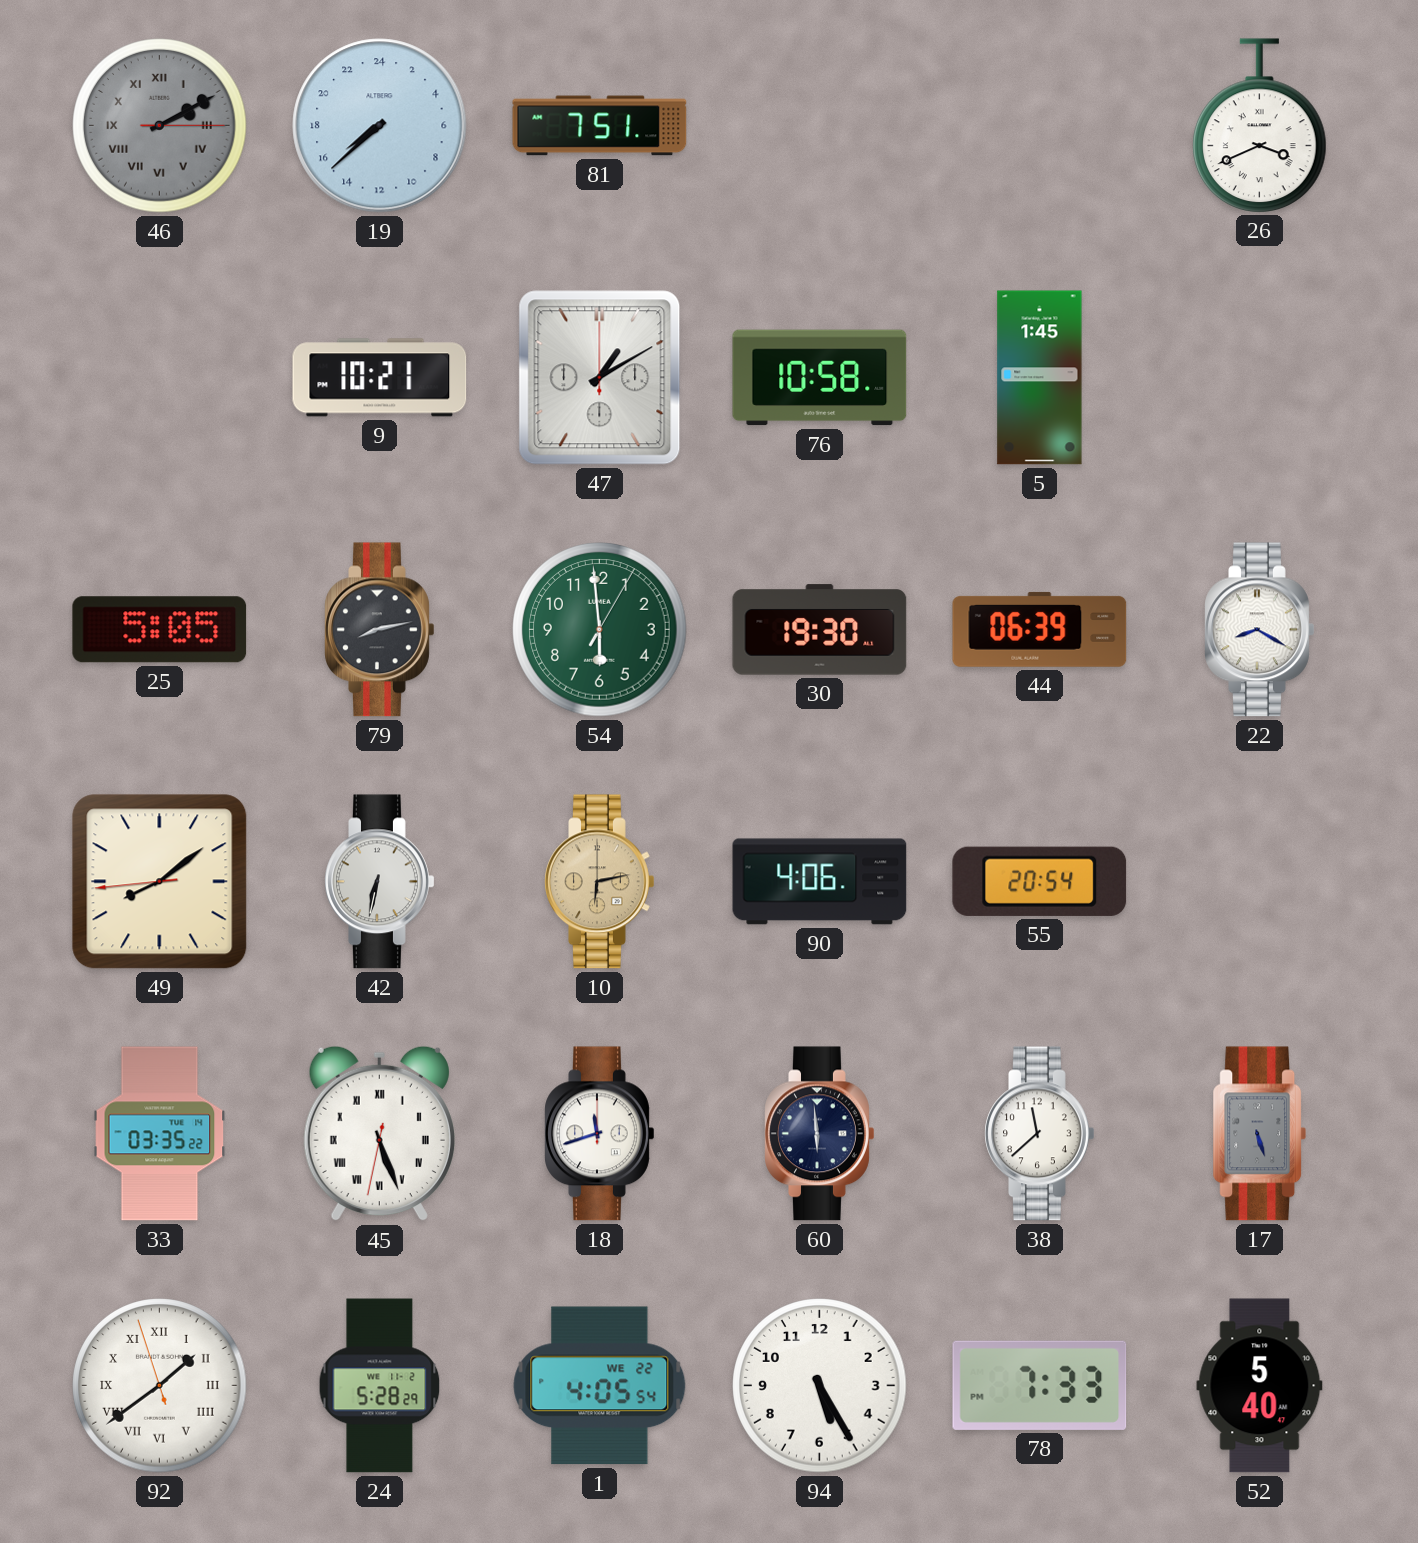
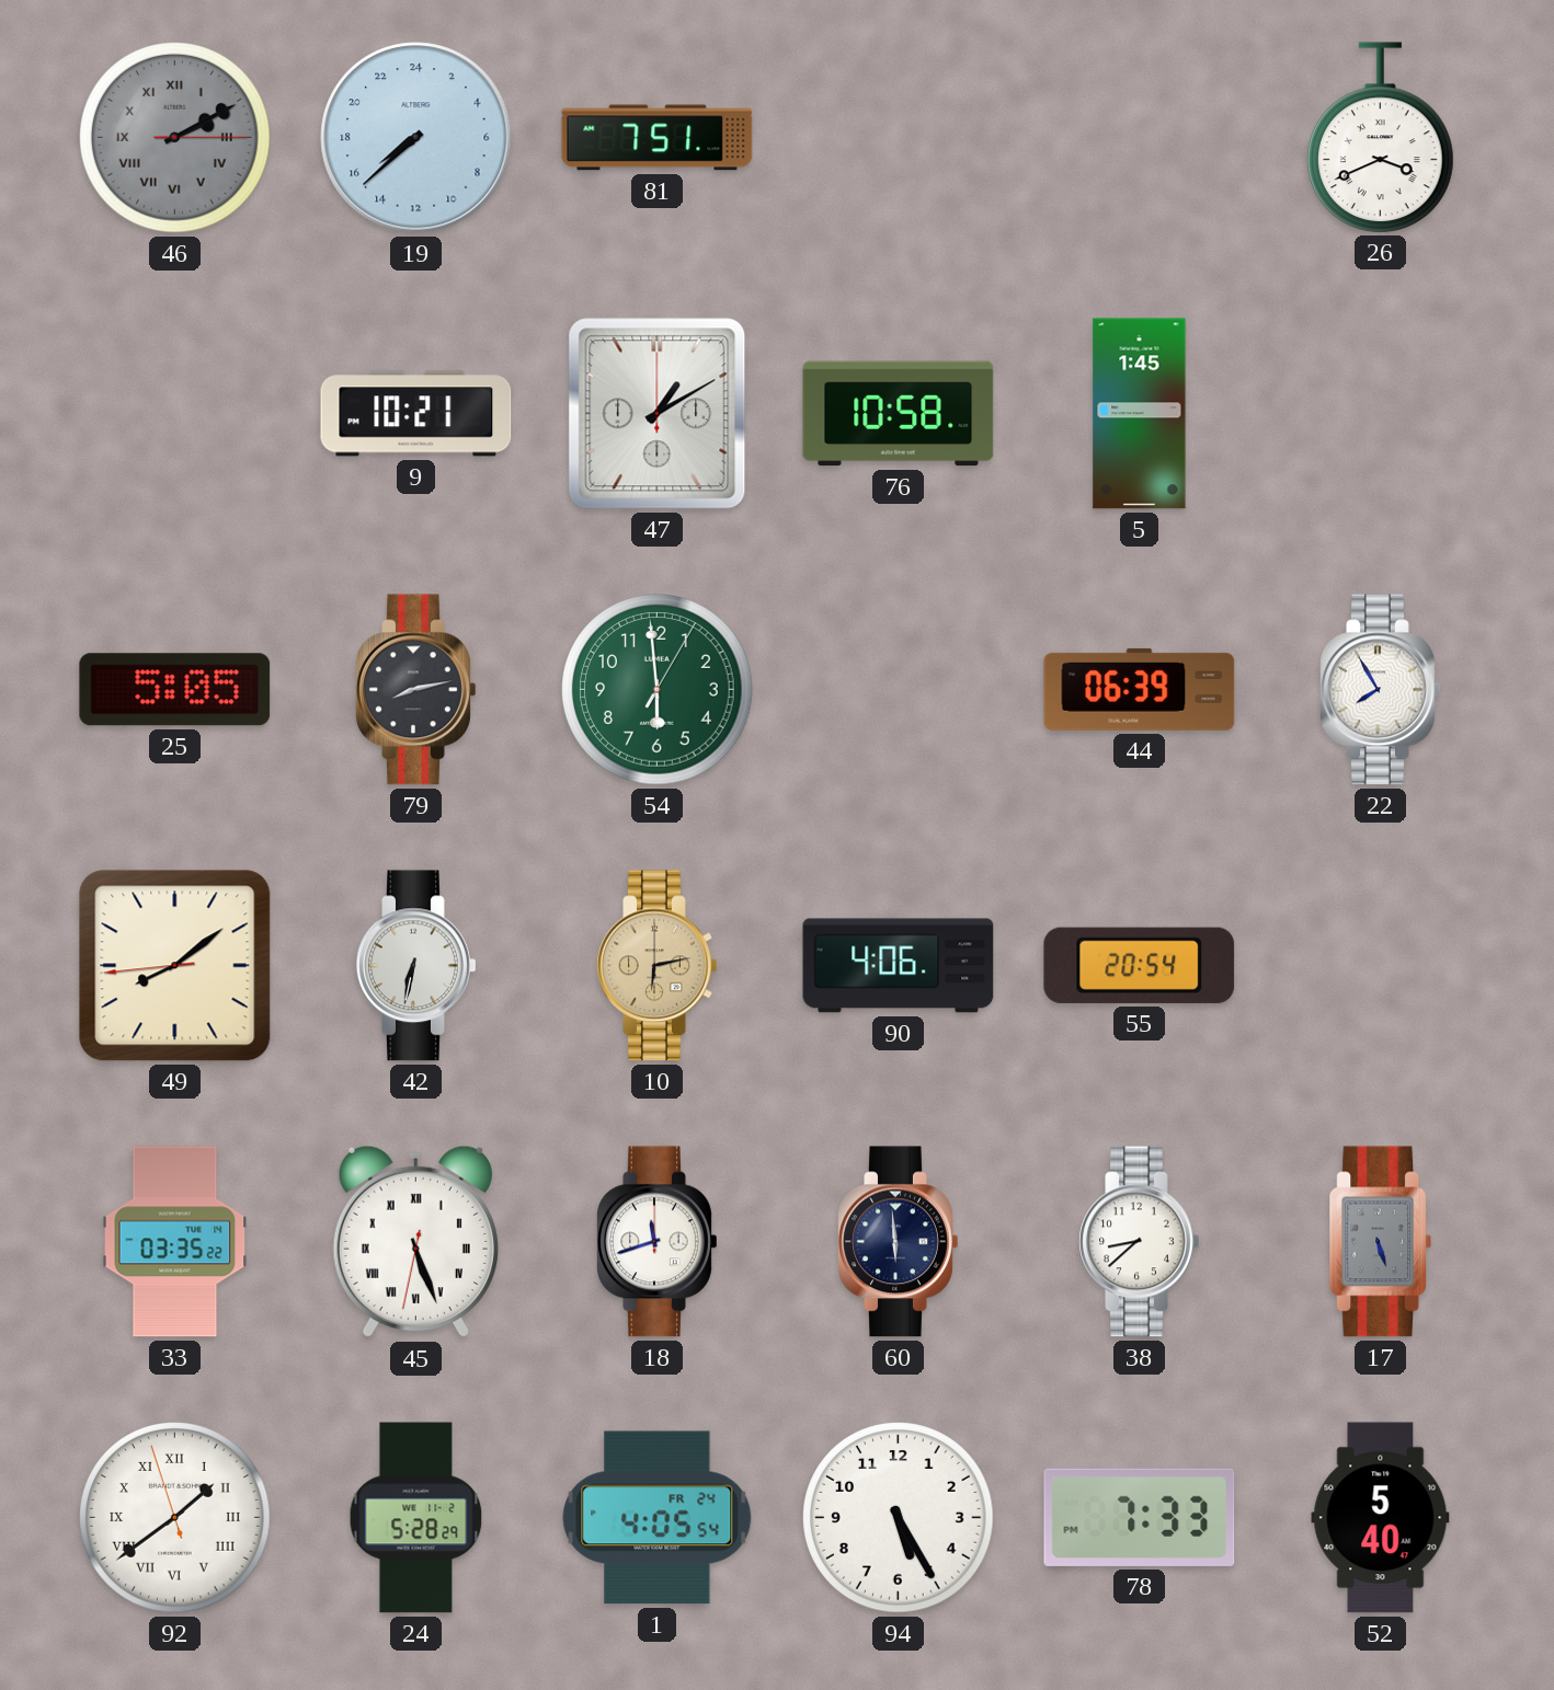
30: 19:30 -> none
22: 8:20 -> 7:55
38: 11:38 -> 8:38
1 date: WE 22 -> FR 24
